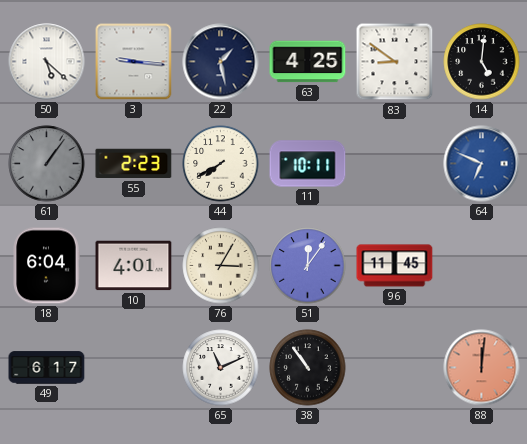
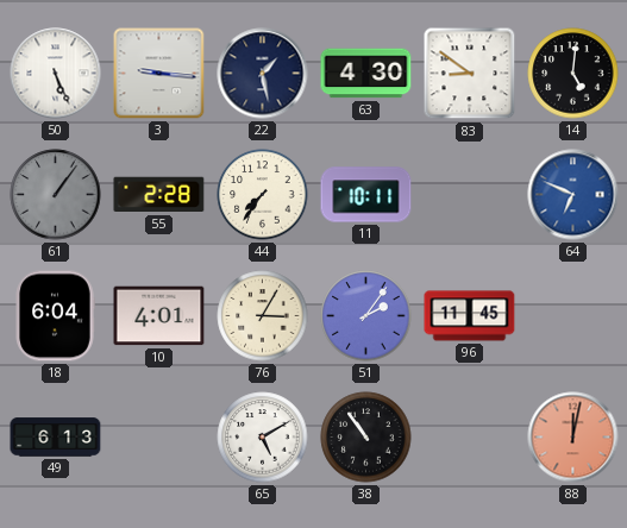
50: 5:22 -> 5:26
63: 4:25 -> 4:30
55: 2:23 -> 2:28
44: 7:40 -> 7:36
51: 12:06 -> 2:06
49: 6:17 -> 6:13
65: 11:11 -> 5:10
88: 12:01 -> 12:02
